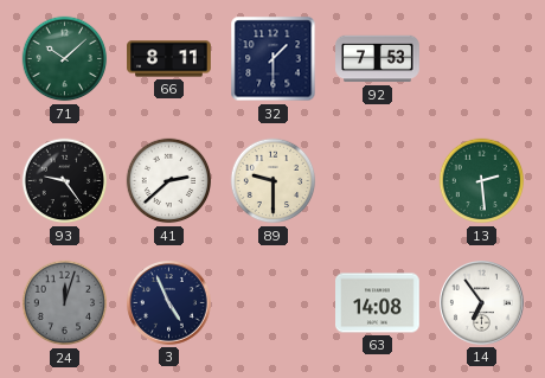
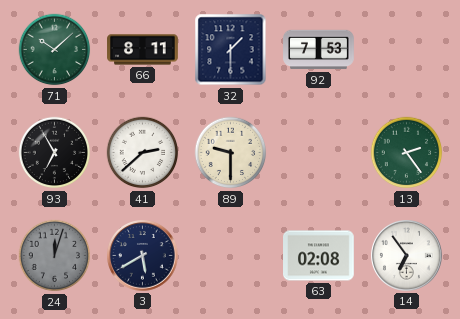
93: 9:24 -> 6:55
13: 2:29 -> 2:24
3: 4:56 -> 5:40
63: 14:08 -> 02:08
